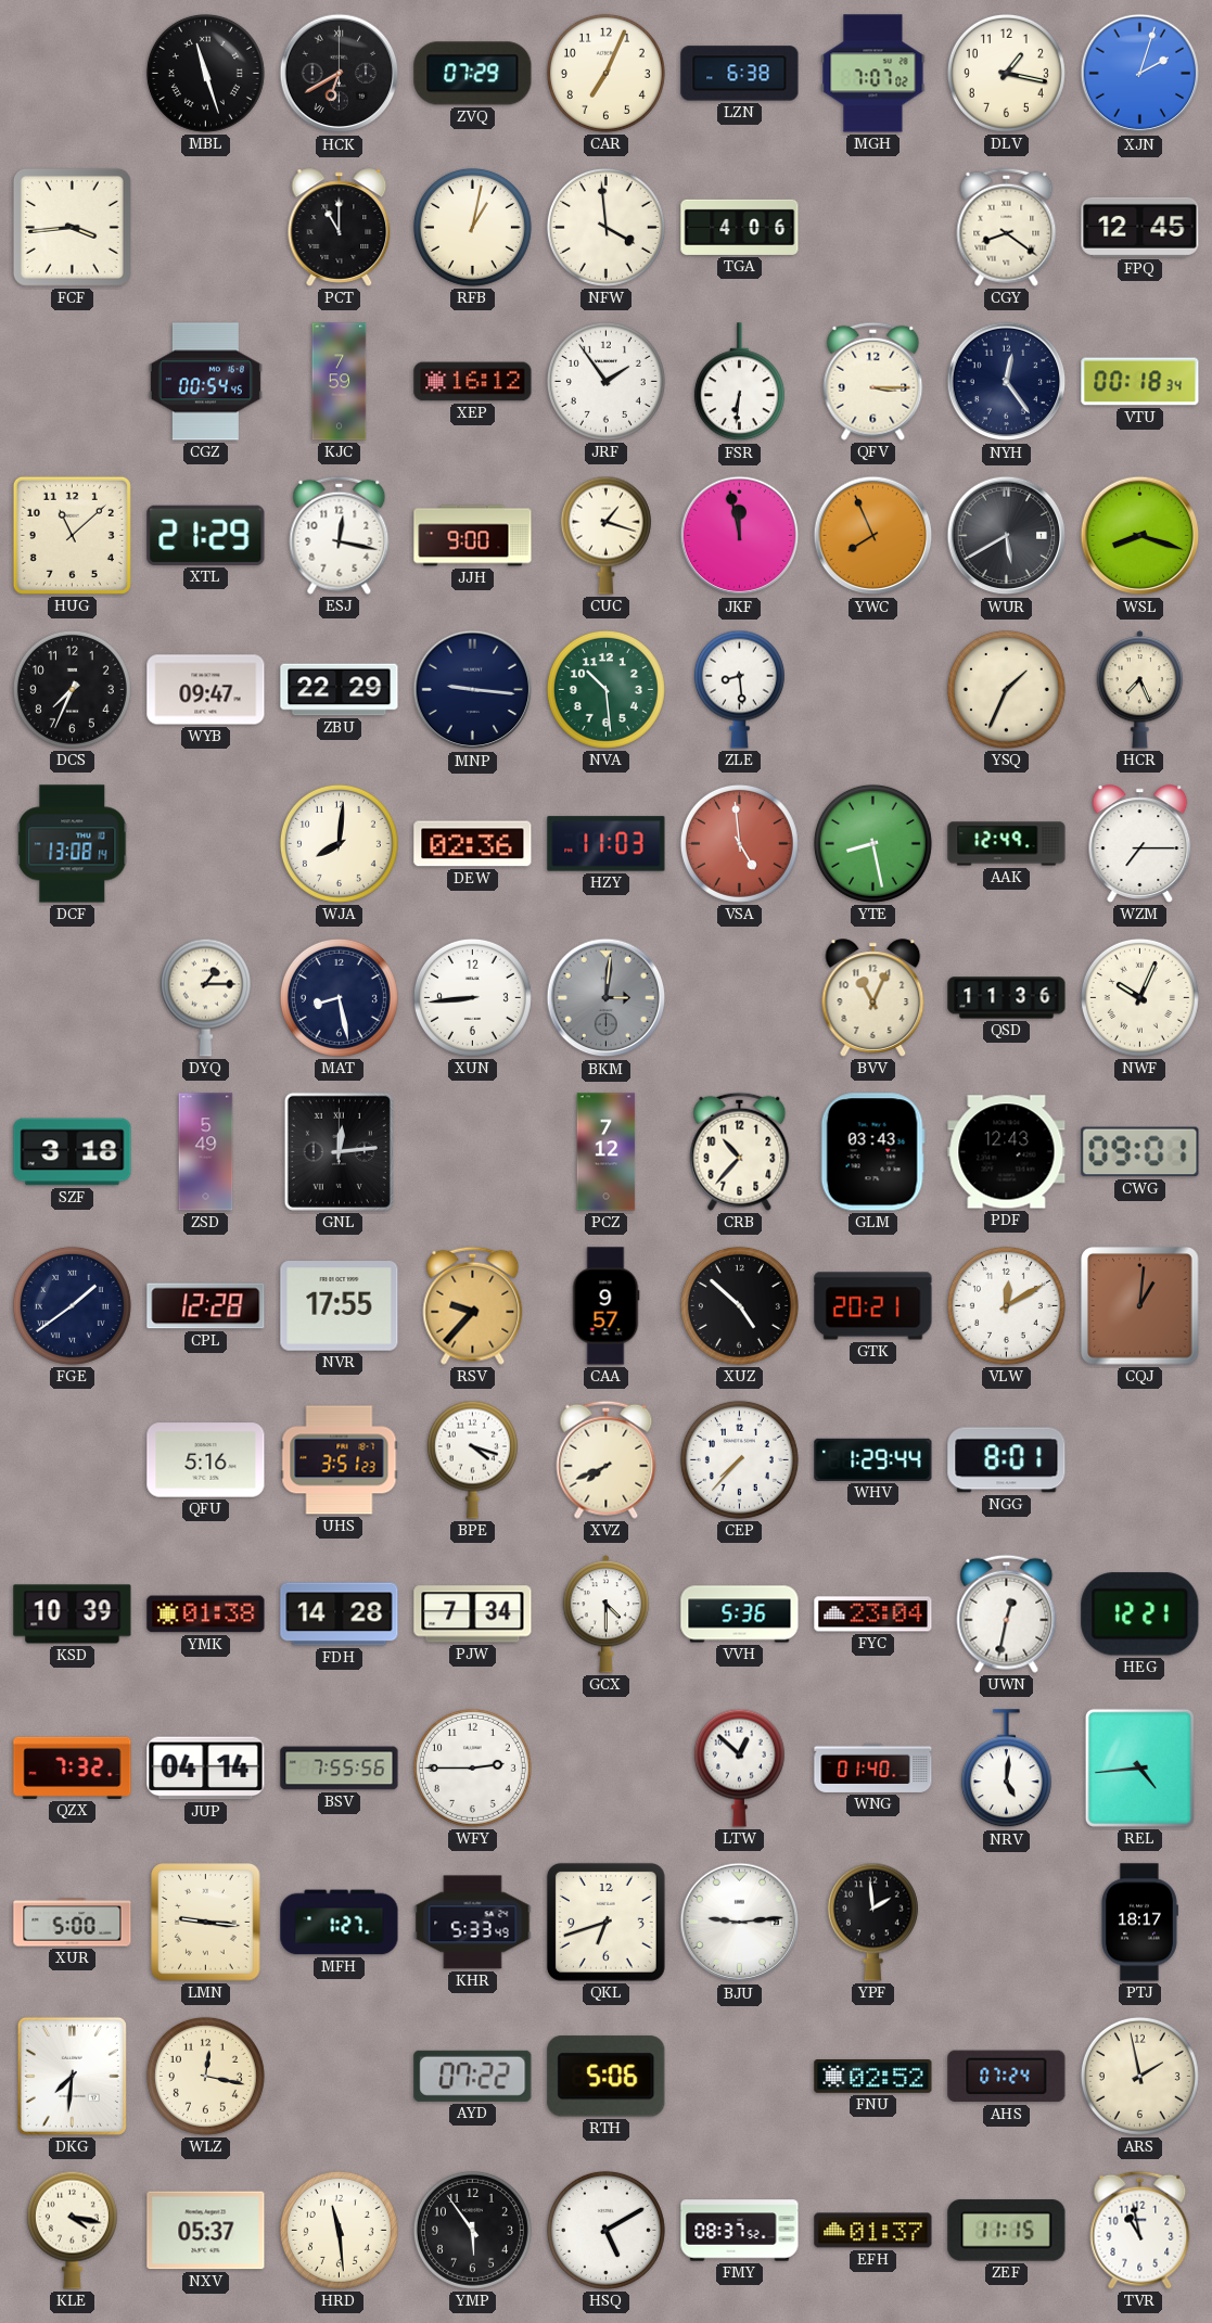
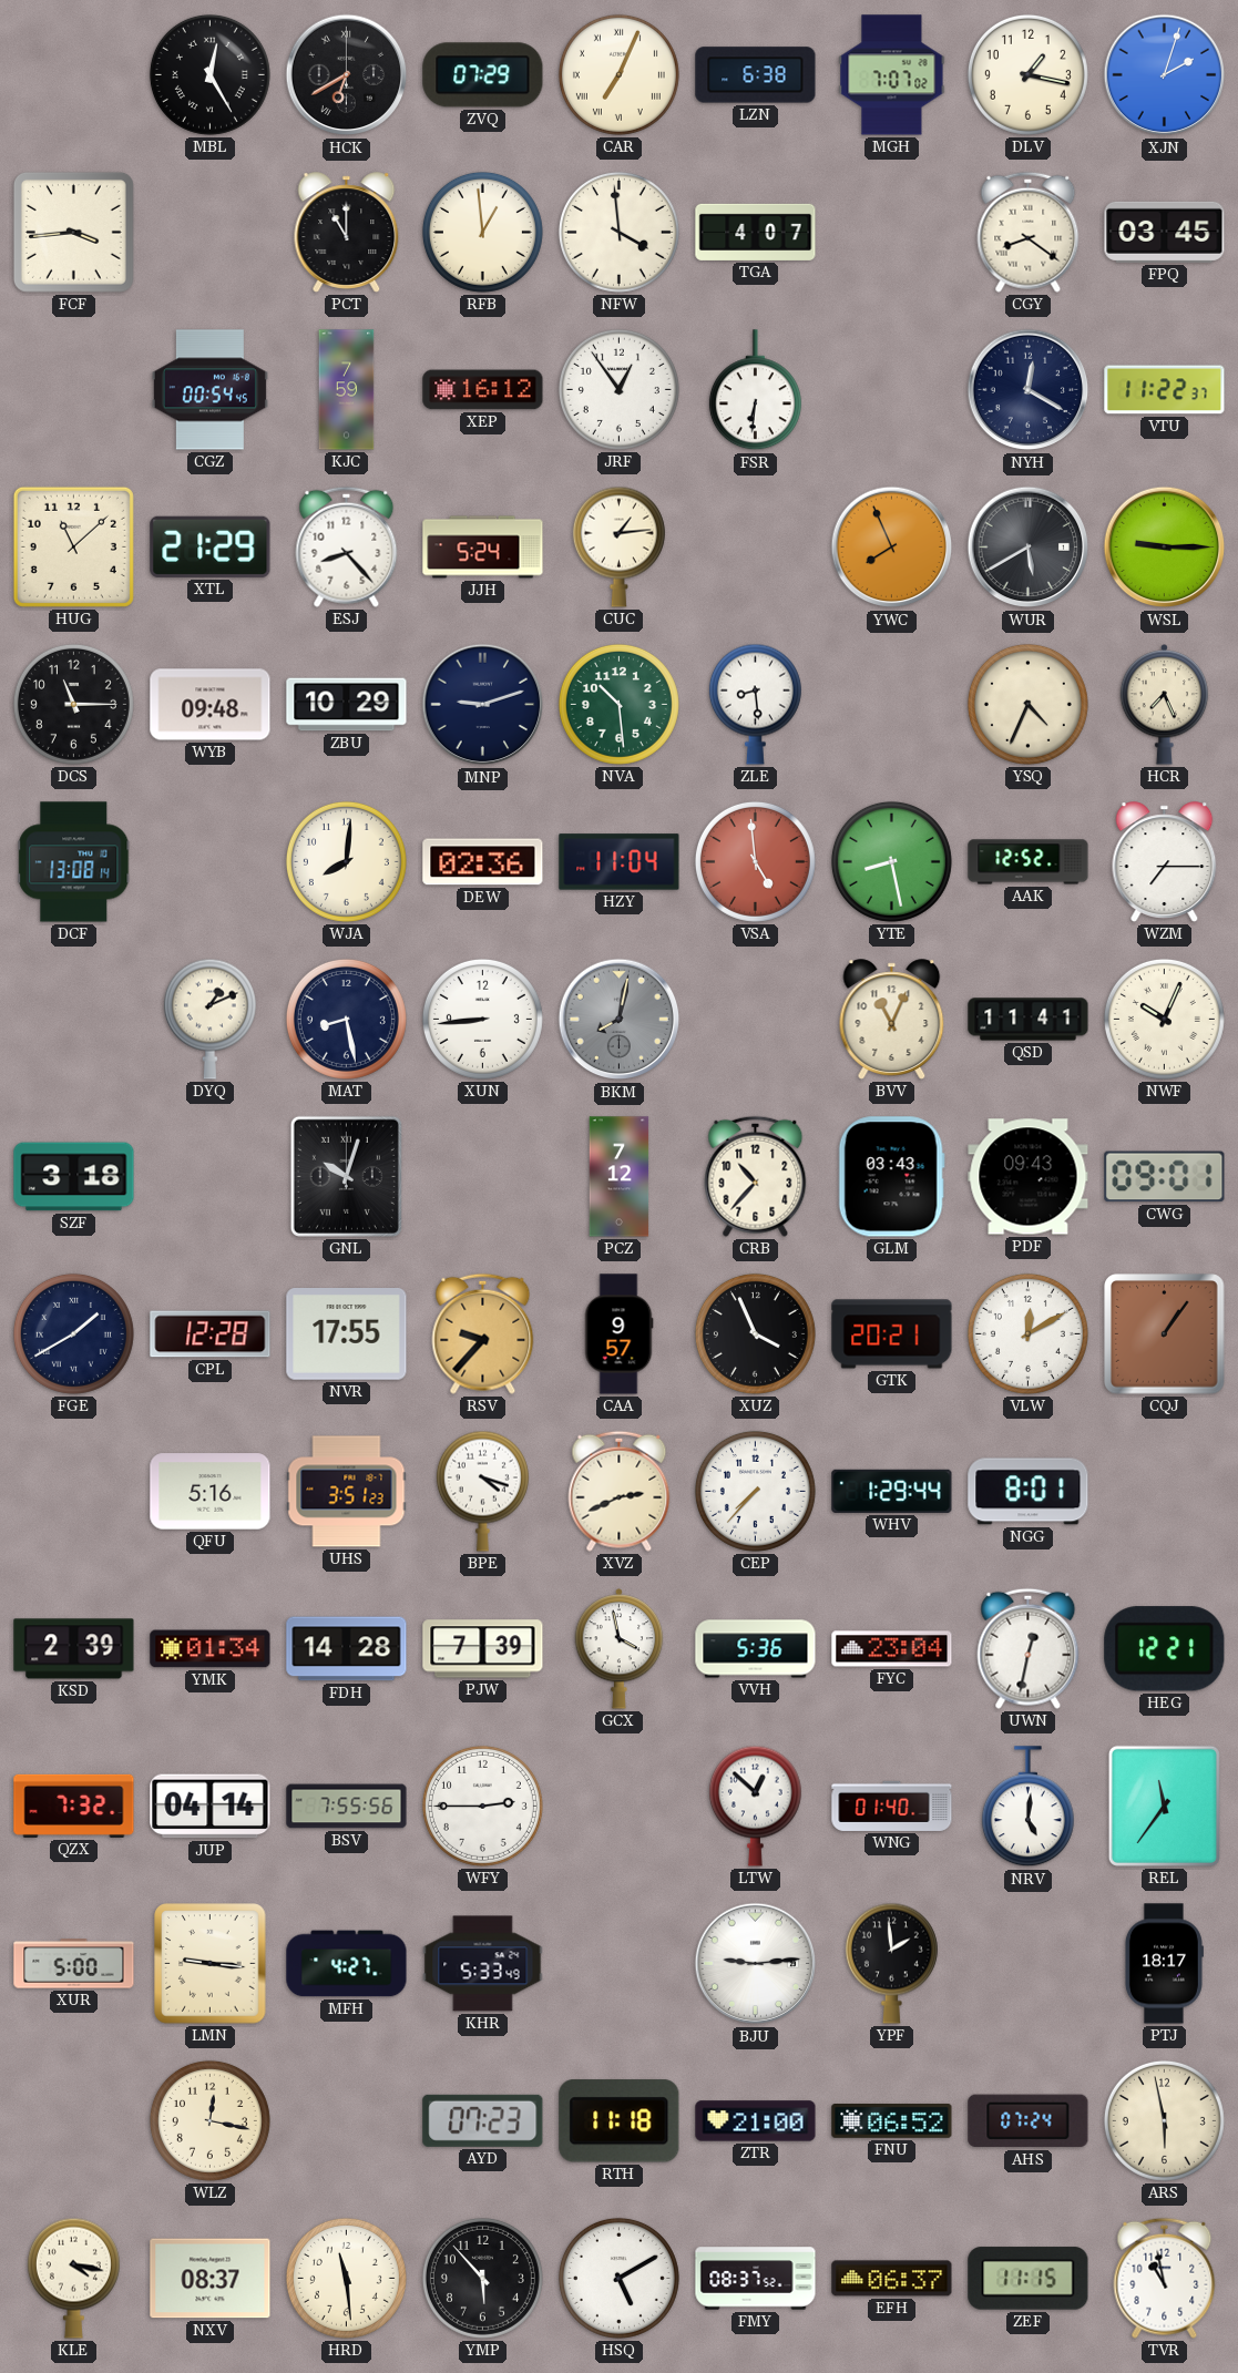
MBL: 11:27 -> 12:25
CAR numerals: Arabic -> Roman
RFB: 1:02 -> 12:59
TGA: 4:06 -> 4:07
FPQ: 12:45 -> 03:45
JRF: 1:54 -> 12:54
QFV: 3:15 -> none
NYH: 12:24 -> 12:20
VTU: 00:18 -> 11:22
ESJ: 12:17 -> 8:23
JJH: 9:00 -> 5:24
CUC: 1:18 -> 1:14
JKF: 11:58 -> none
WSL: 8:18 -> 9:15
DCS: 7:34 -> 11:15
WYB: 09:47 -> 09:48
ZBU: 22:29 -> 10:29
MNP: 9:16 -> 9:12
YSQ: 1:34 -> 4:34
HZY: 11:03 -> 11:04
AAK: 12:49 -> 12:52
DYQ: 1:15 -> 1:11
BKM: 3:01 -> 8:02
QSD: 11:36 -> 11:41
ZSD: 5:49 -> none
GNL: 12:14 -> 10:03
PDF: 12:43 -> 09:43
FGE: 1:39 -> 1:40
XUZ: 4:52 -> 3:56
CQJ: 1:01 -> 1:06
XVZ: 7:41 -> 2:41
KSD: 10:39 -> 2:39
YMK: 01:38 -> 01:34
PJW: 7:34 -> 7:39
GCX: 4:30 -> 3:58
REL: 4:44 -> 11:36
MFH: 1:27 -> 4:27
QKL: 6:42 -> none
DKG: 7:31 -> none
AYD: 07:22 -> 07:23
RTH: 5:06 -> 11:18
ZTR: none -> 21:00
FNU: 02:52 -> 06:52
ARS: 1:58 -> 5:58
NXV: 05:37 -> 08:37
YMP: 5:54 -> 5:53
EFH: 01:37 -> 06:37
